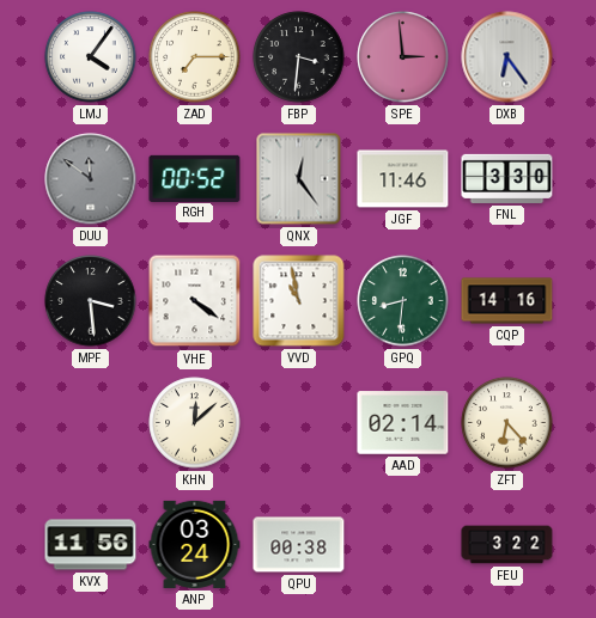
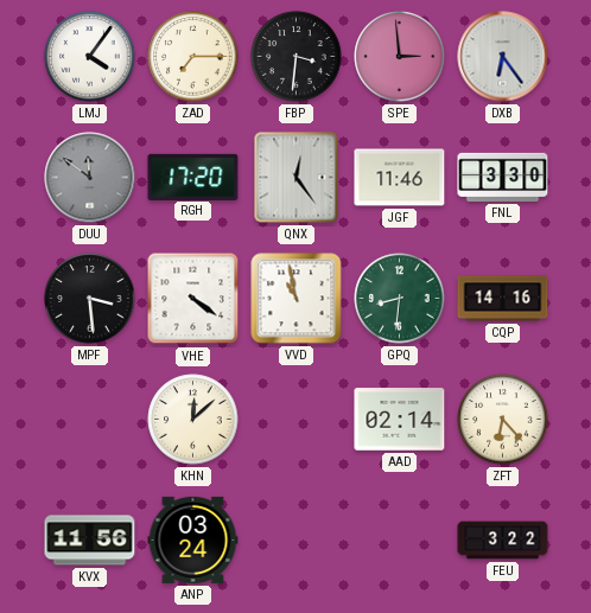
RGH: 00:52 -> 17:20
QPU: 00:38 -> none
